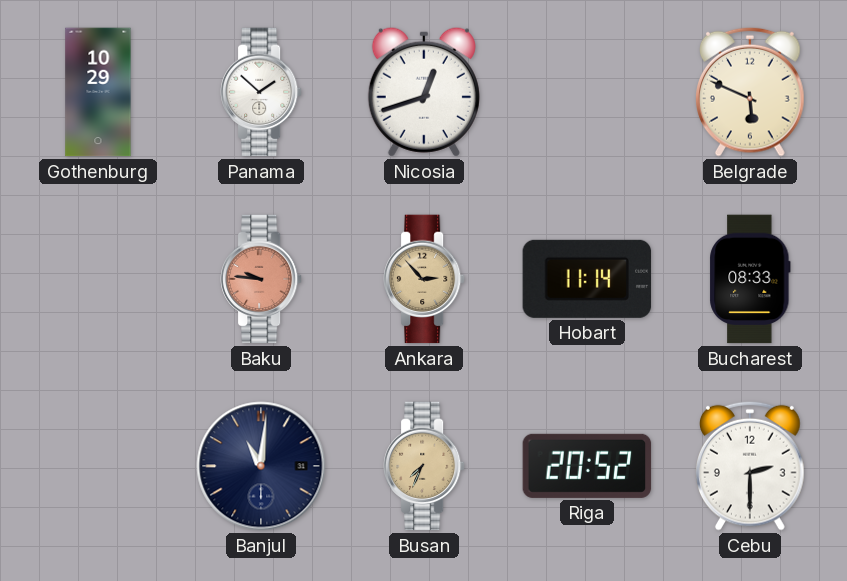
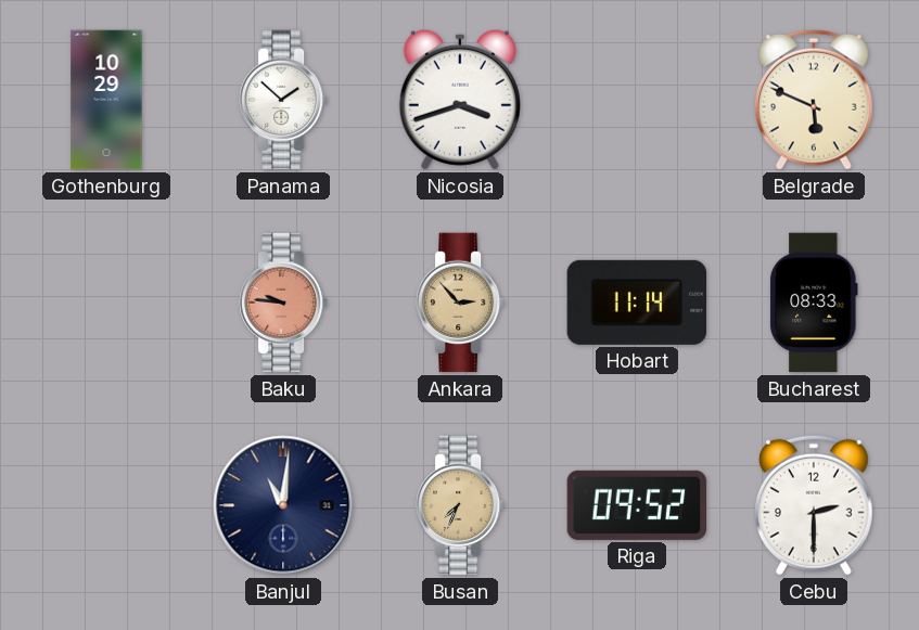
Nicosia: 12:42 -> 3:42
Riga: 20:52 -> 09:52
